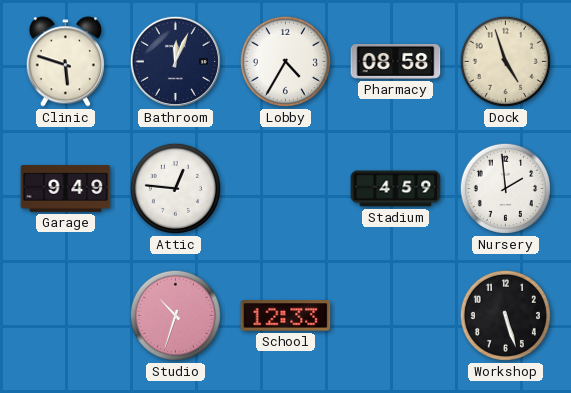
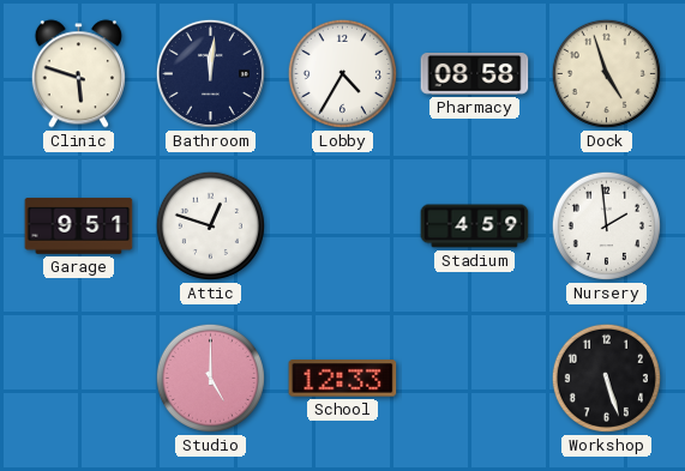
Bathroom: 12:04 -> 12:01
Garage: 9:49 -> 9:51
Attic: 12:46 -> 12:48
Studio: 10:33 -> 5:00
